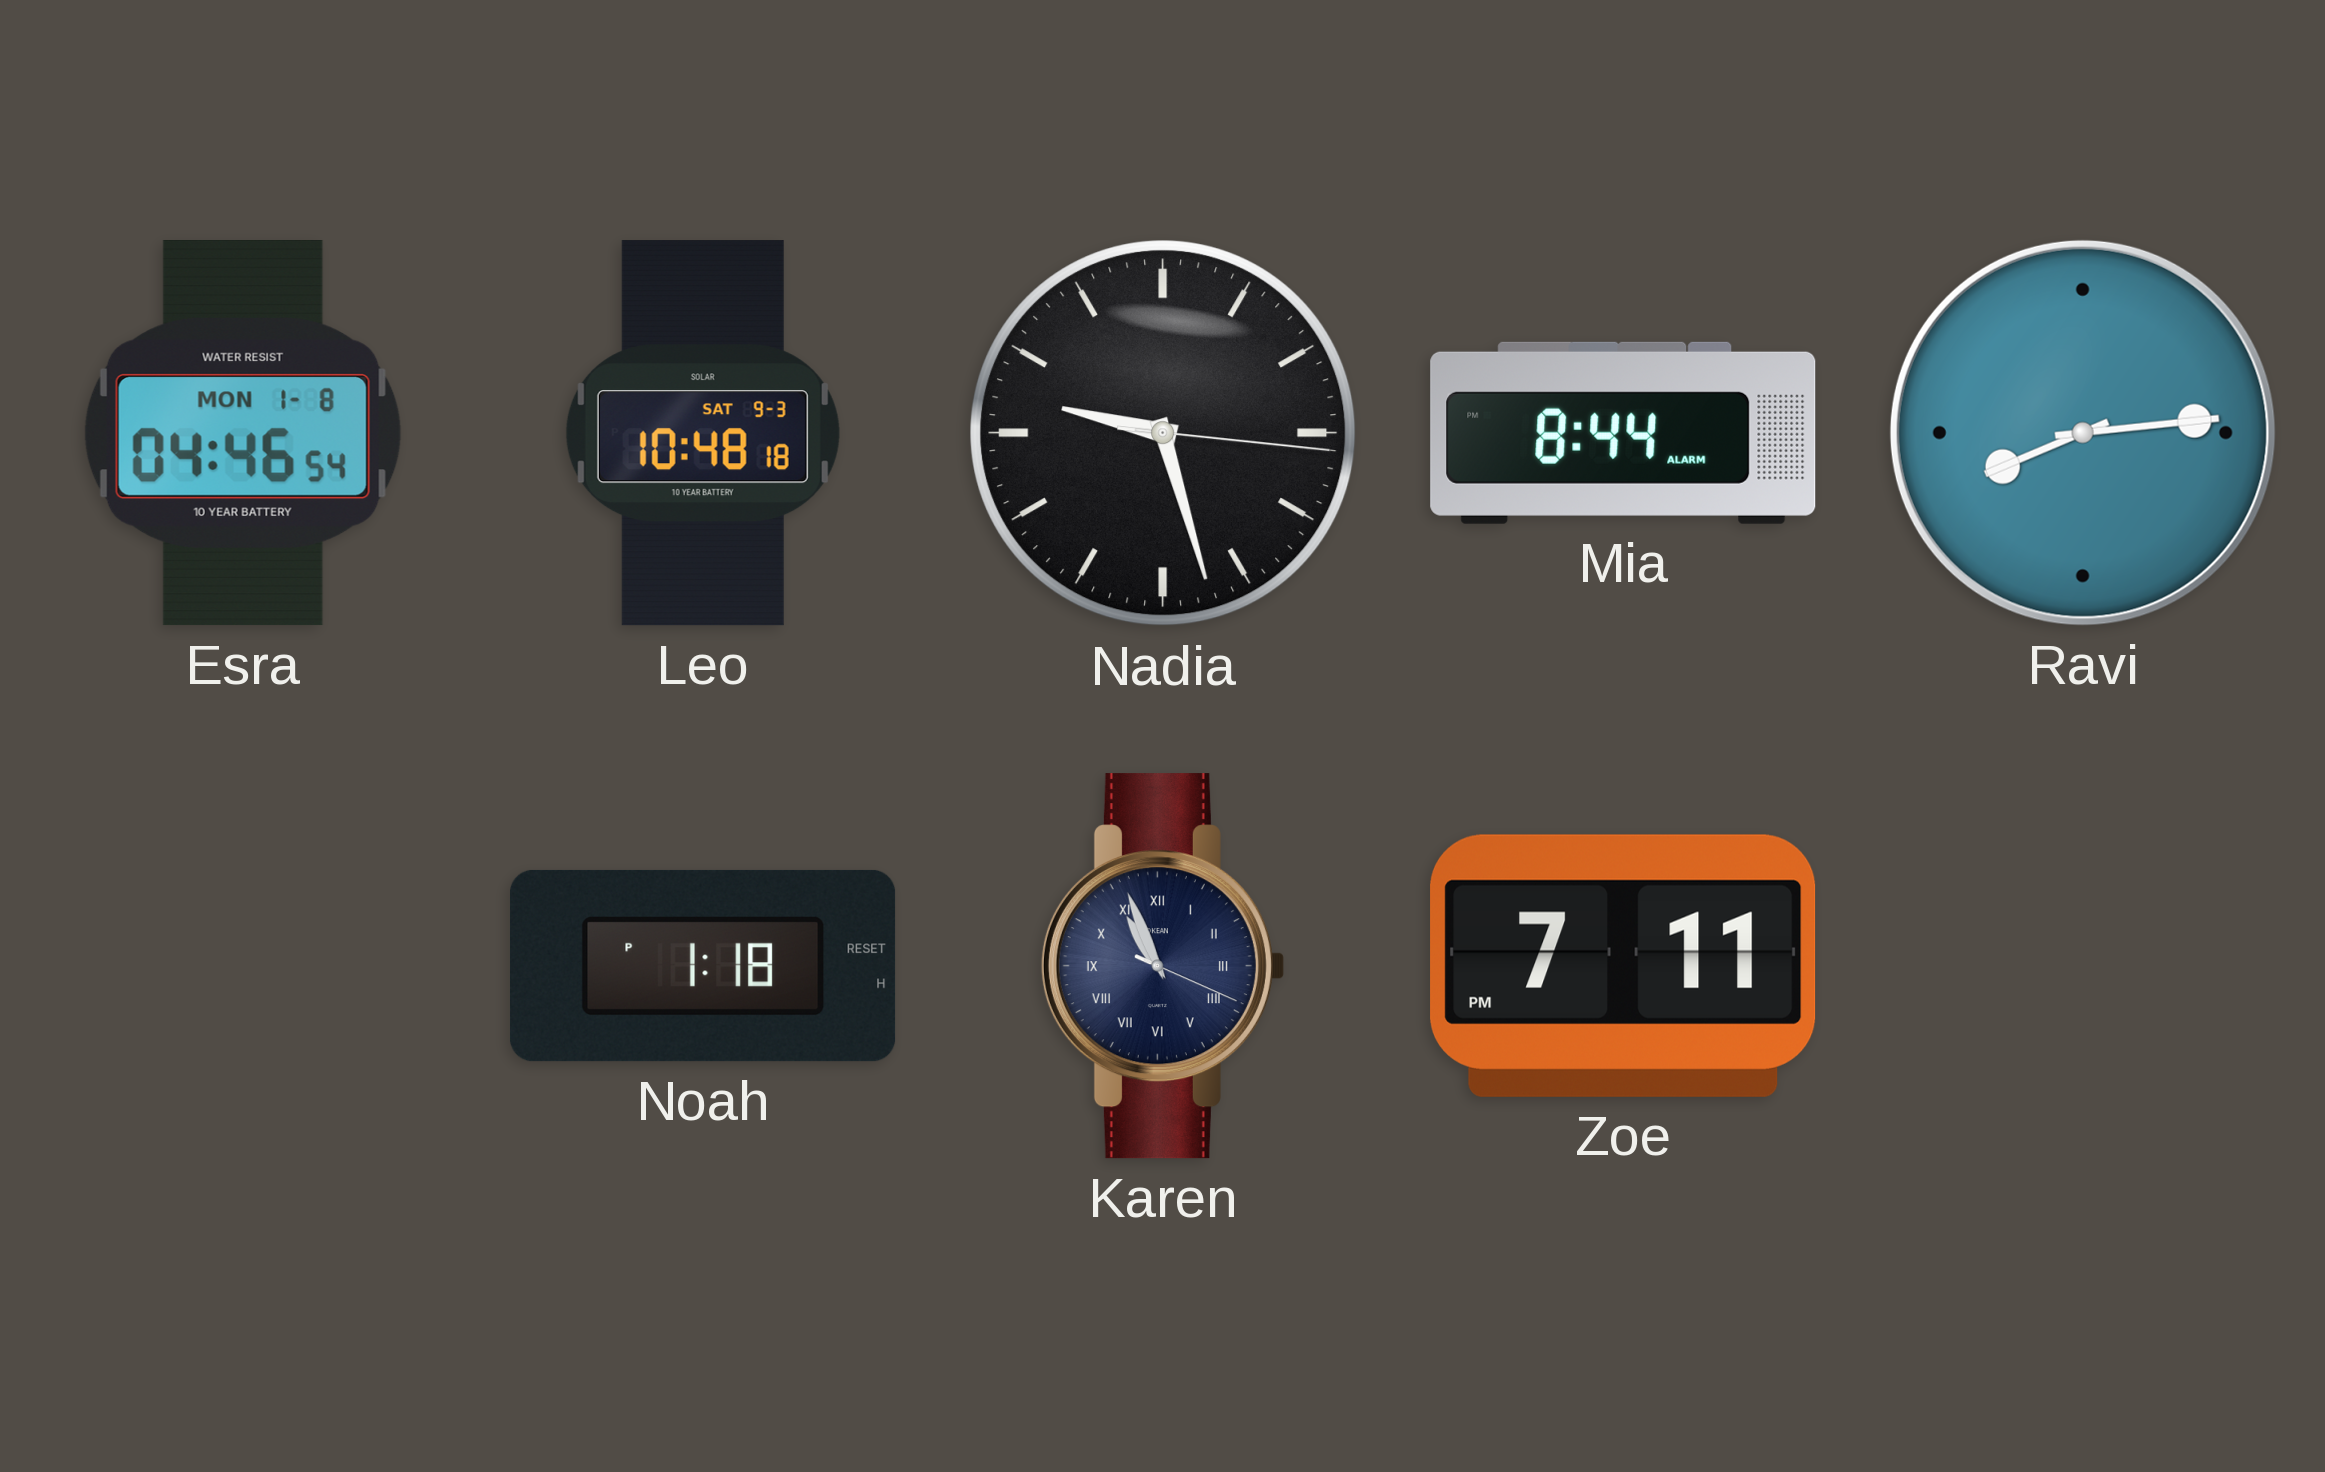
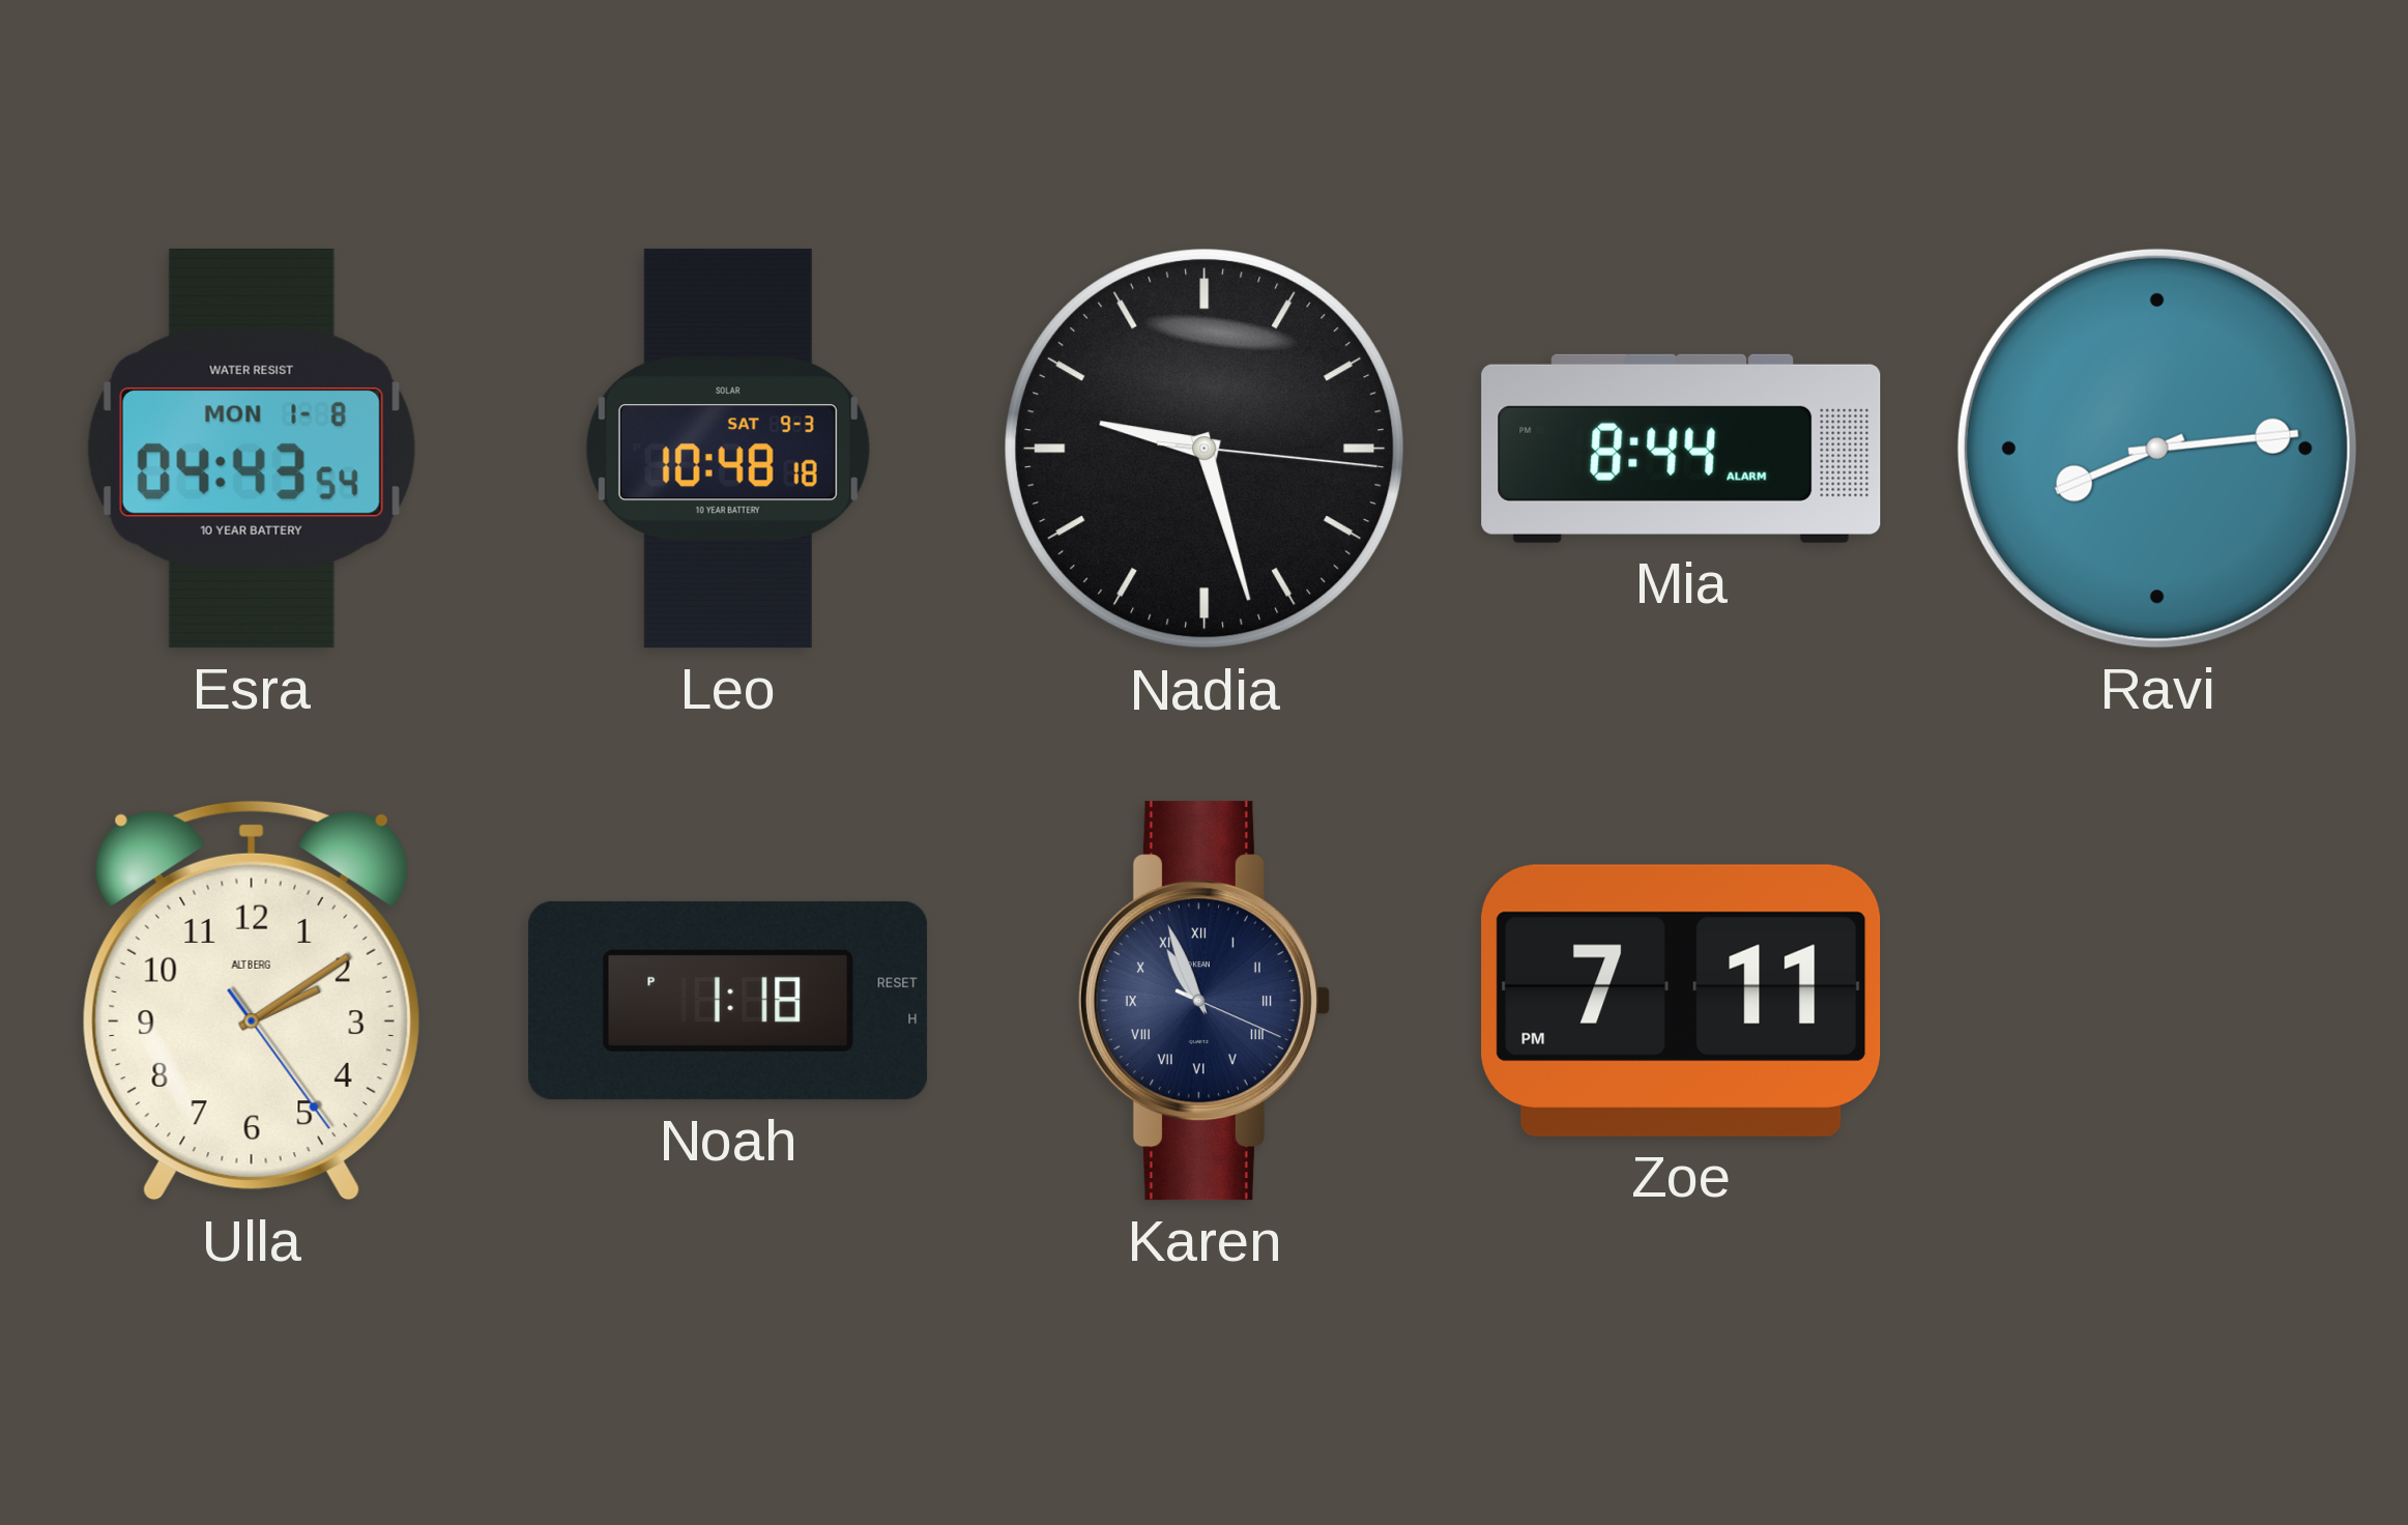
Esra: 04:46 -> 04:43
Ulla: none -> 2:09
